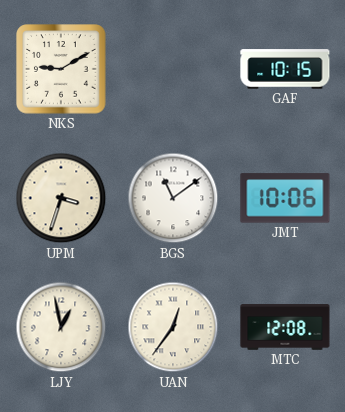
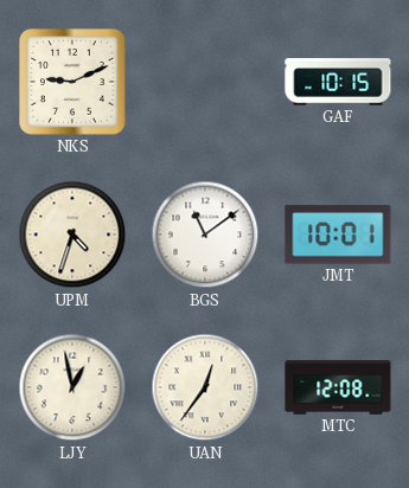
NKS: 9:10 -> 9:11
UPM: 3:33 -> 4:33
JMT: 10:06 -> 10:01
